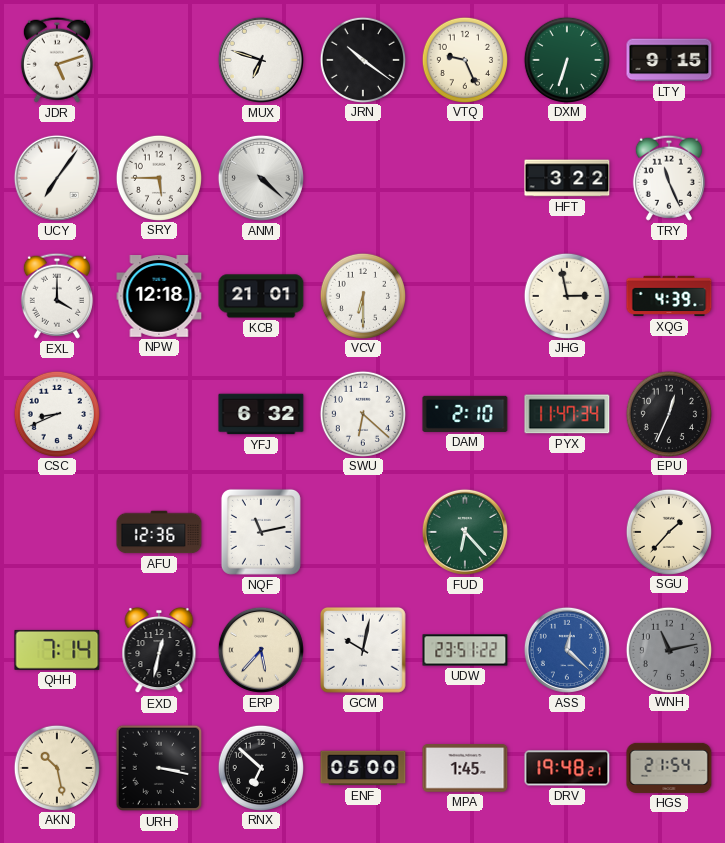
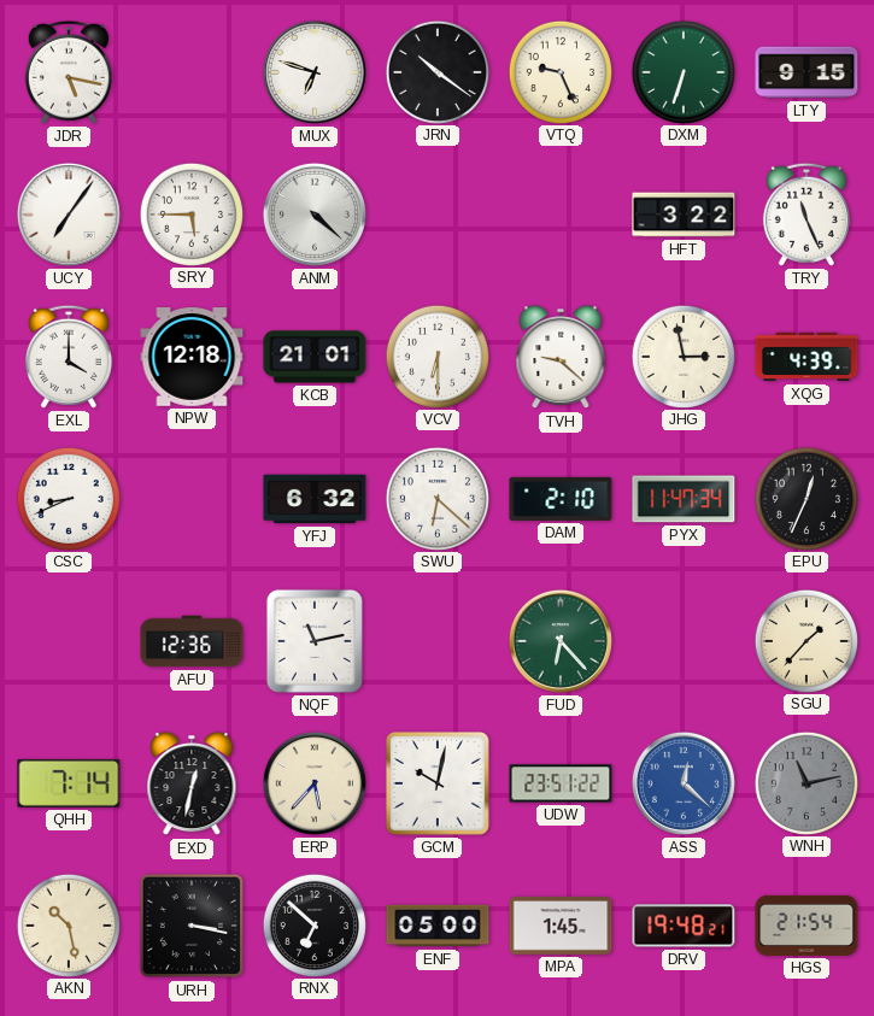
JDR: 5:12 -> 5:17
TVH: none -> 9:22
